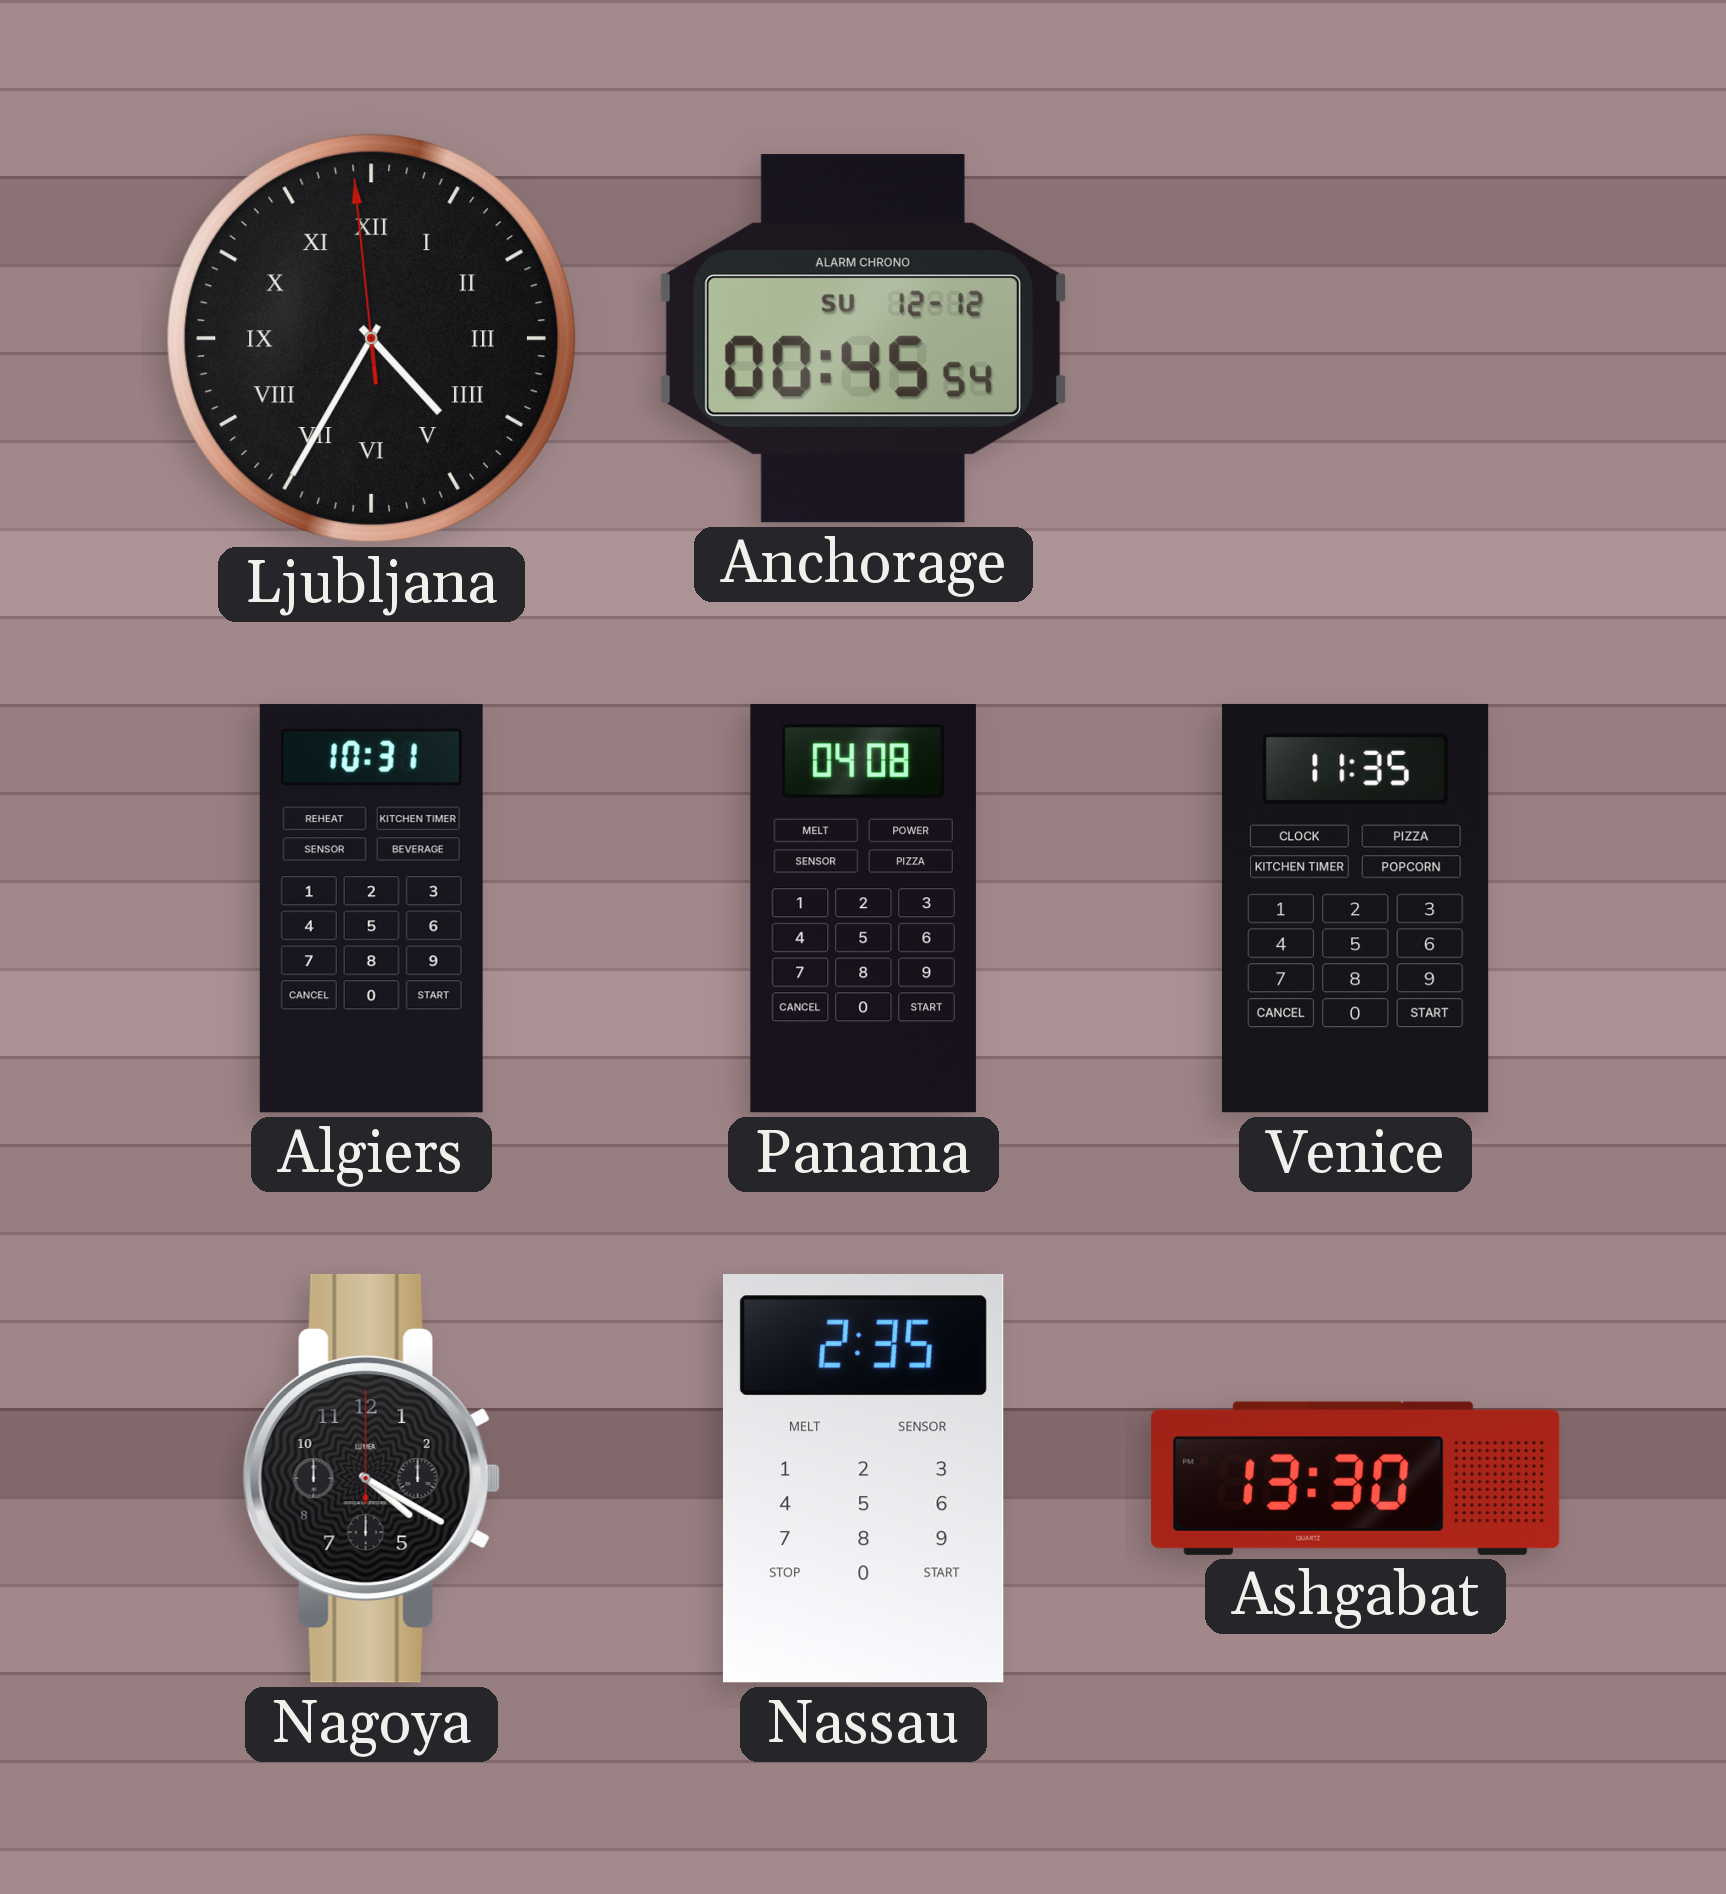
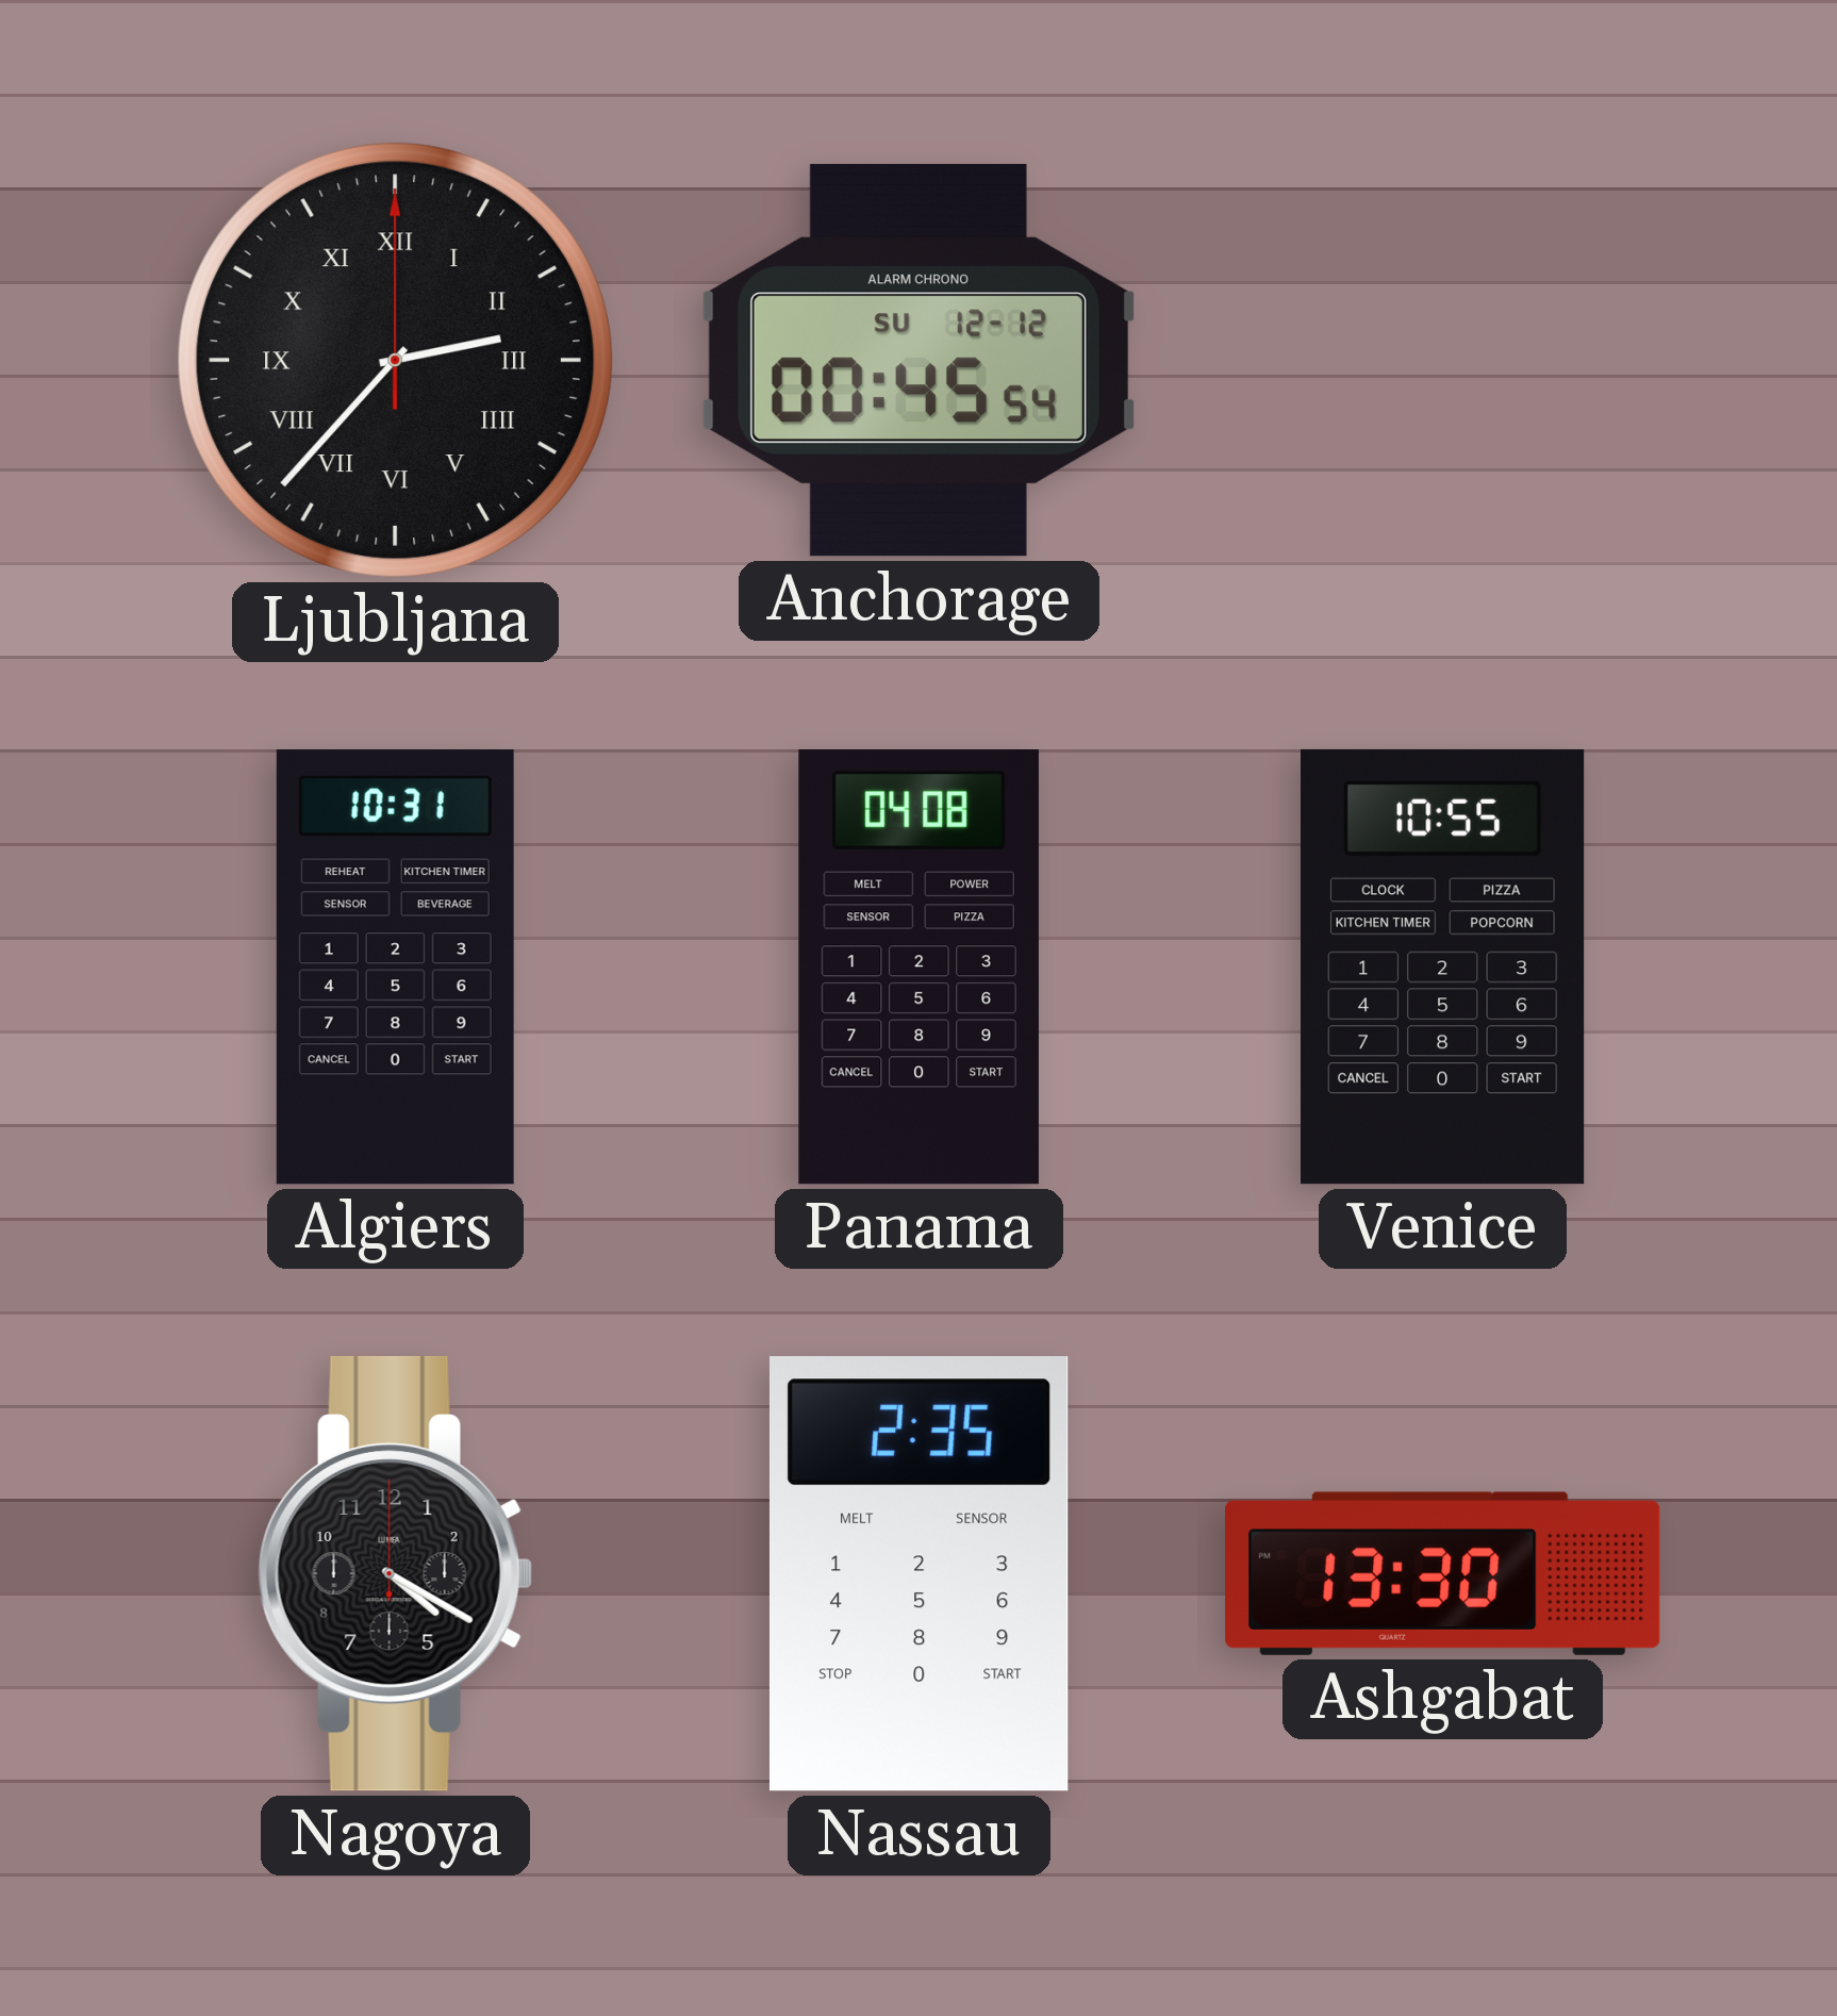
Ljubljana: 4:34 -> 2:37
Venice: 11:35 -> 10:55
